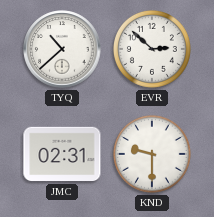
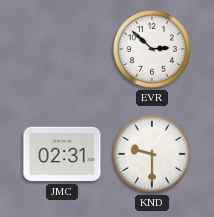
TYQ: 10:38 -> none
